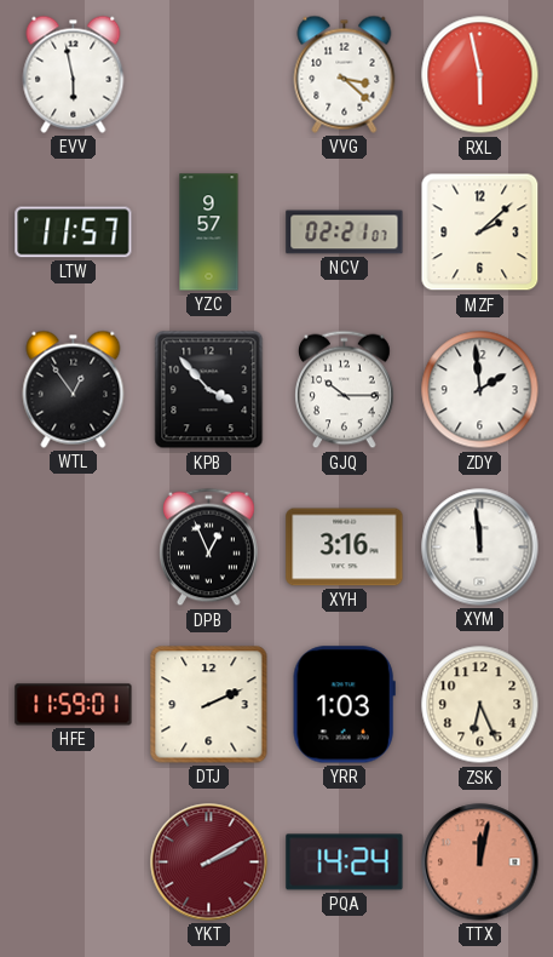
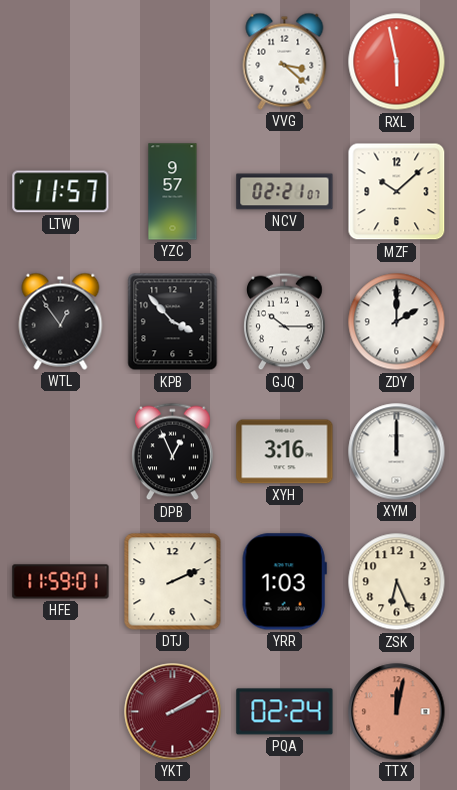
EVV: 5:58 -> none
MZF: 2:08 -> 10:08
ZDY: 1:59 -> 2:00
XYM: 11:59 -> 12:00
PQA: 14:24 -> 02:24
